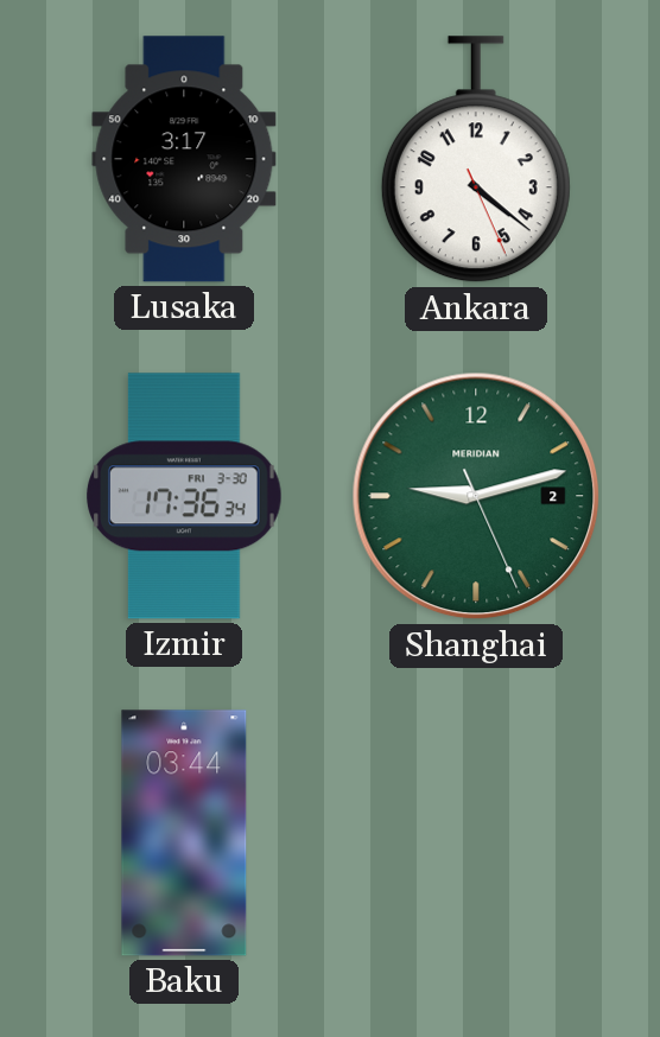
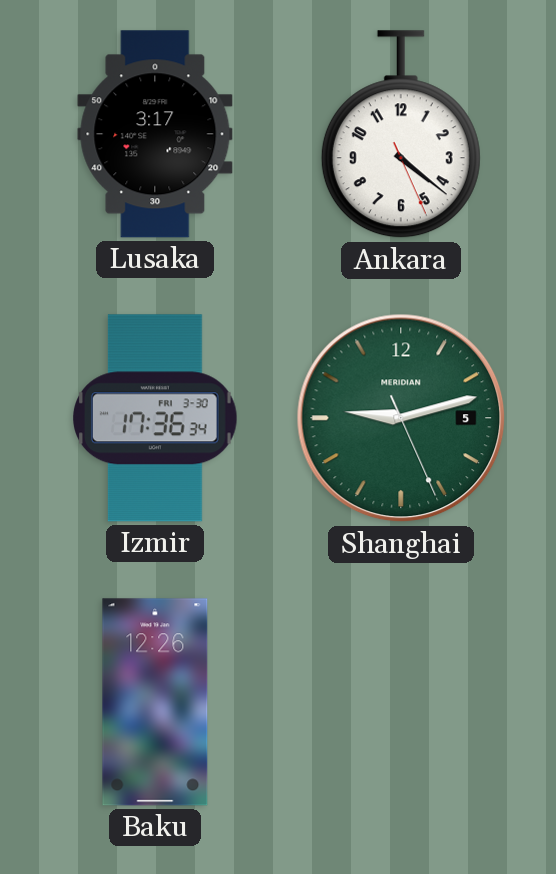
Shanghai date: 2 -> 5
Baku: 03:44 -> 12:26
